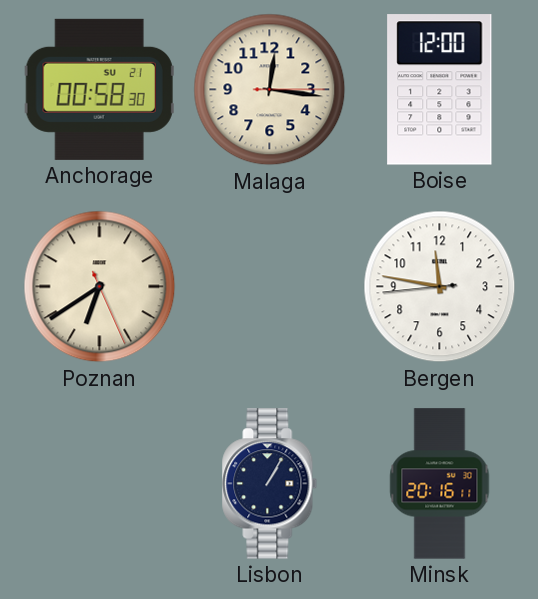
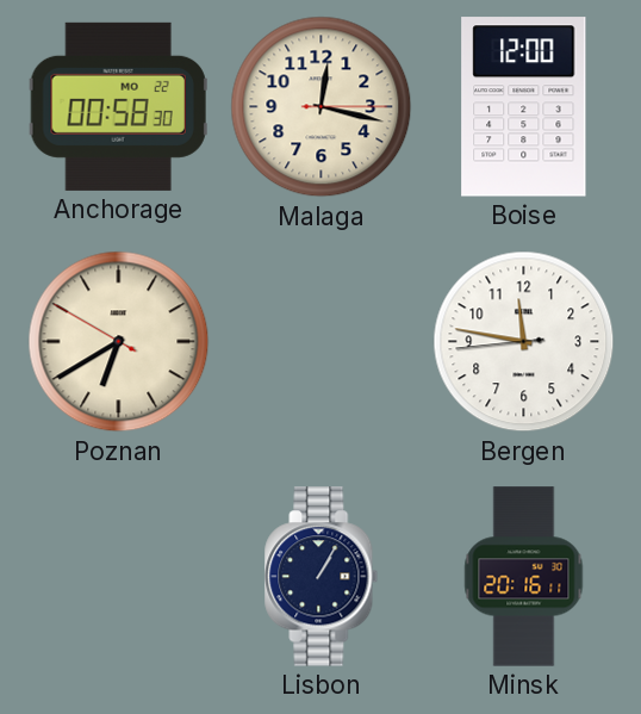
Anchorage date: SU 21 -> MO 22
Malaga: 12:16 -> 12:17
Poznan: 6:39:26 -> 6:39:50
